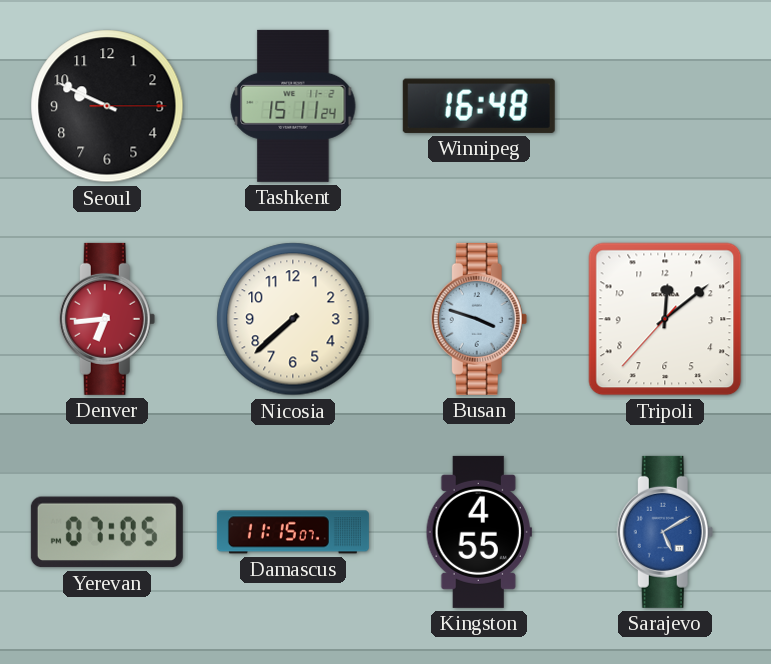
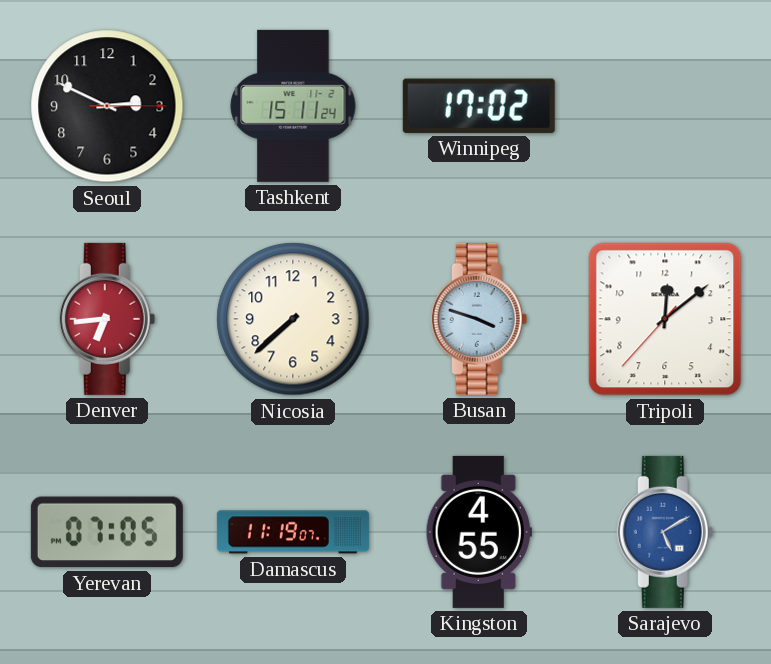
Seoul: 9:49 -> 2:49
Winnipeg: 16:48 -> 17:02
Damascus: 11:15 -> 11:19
